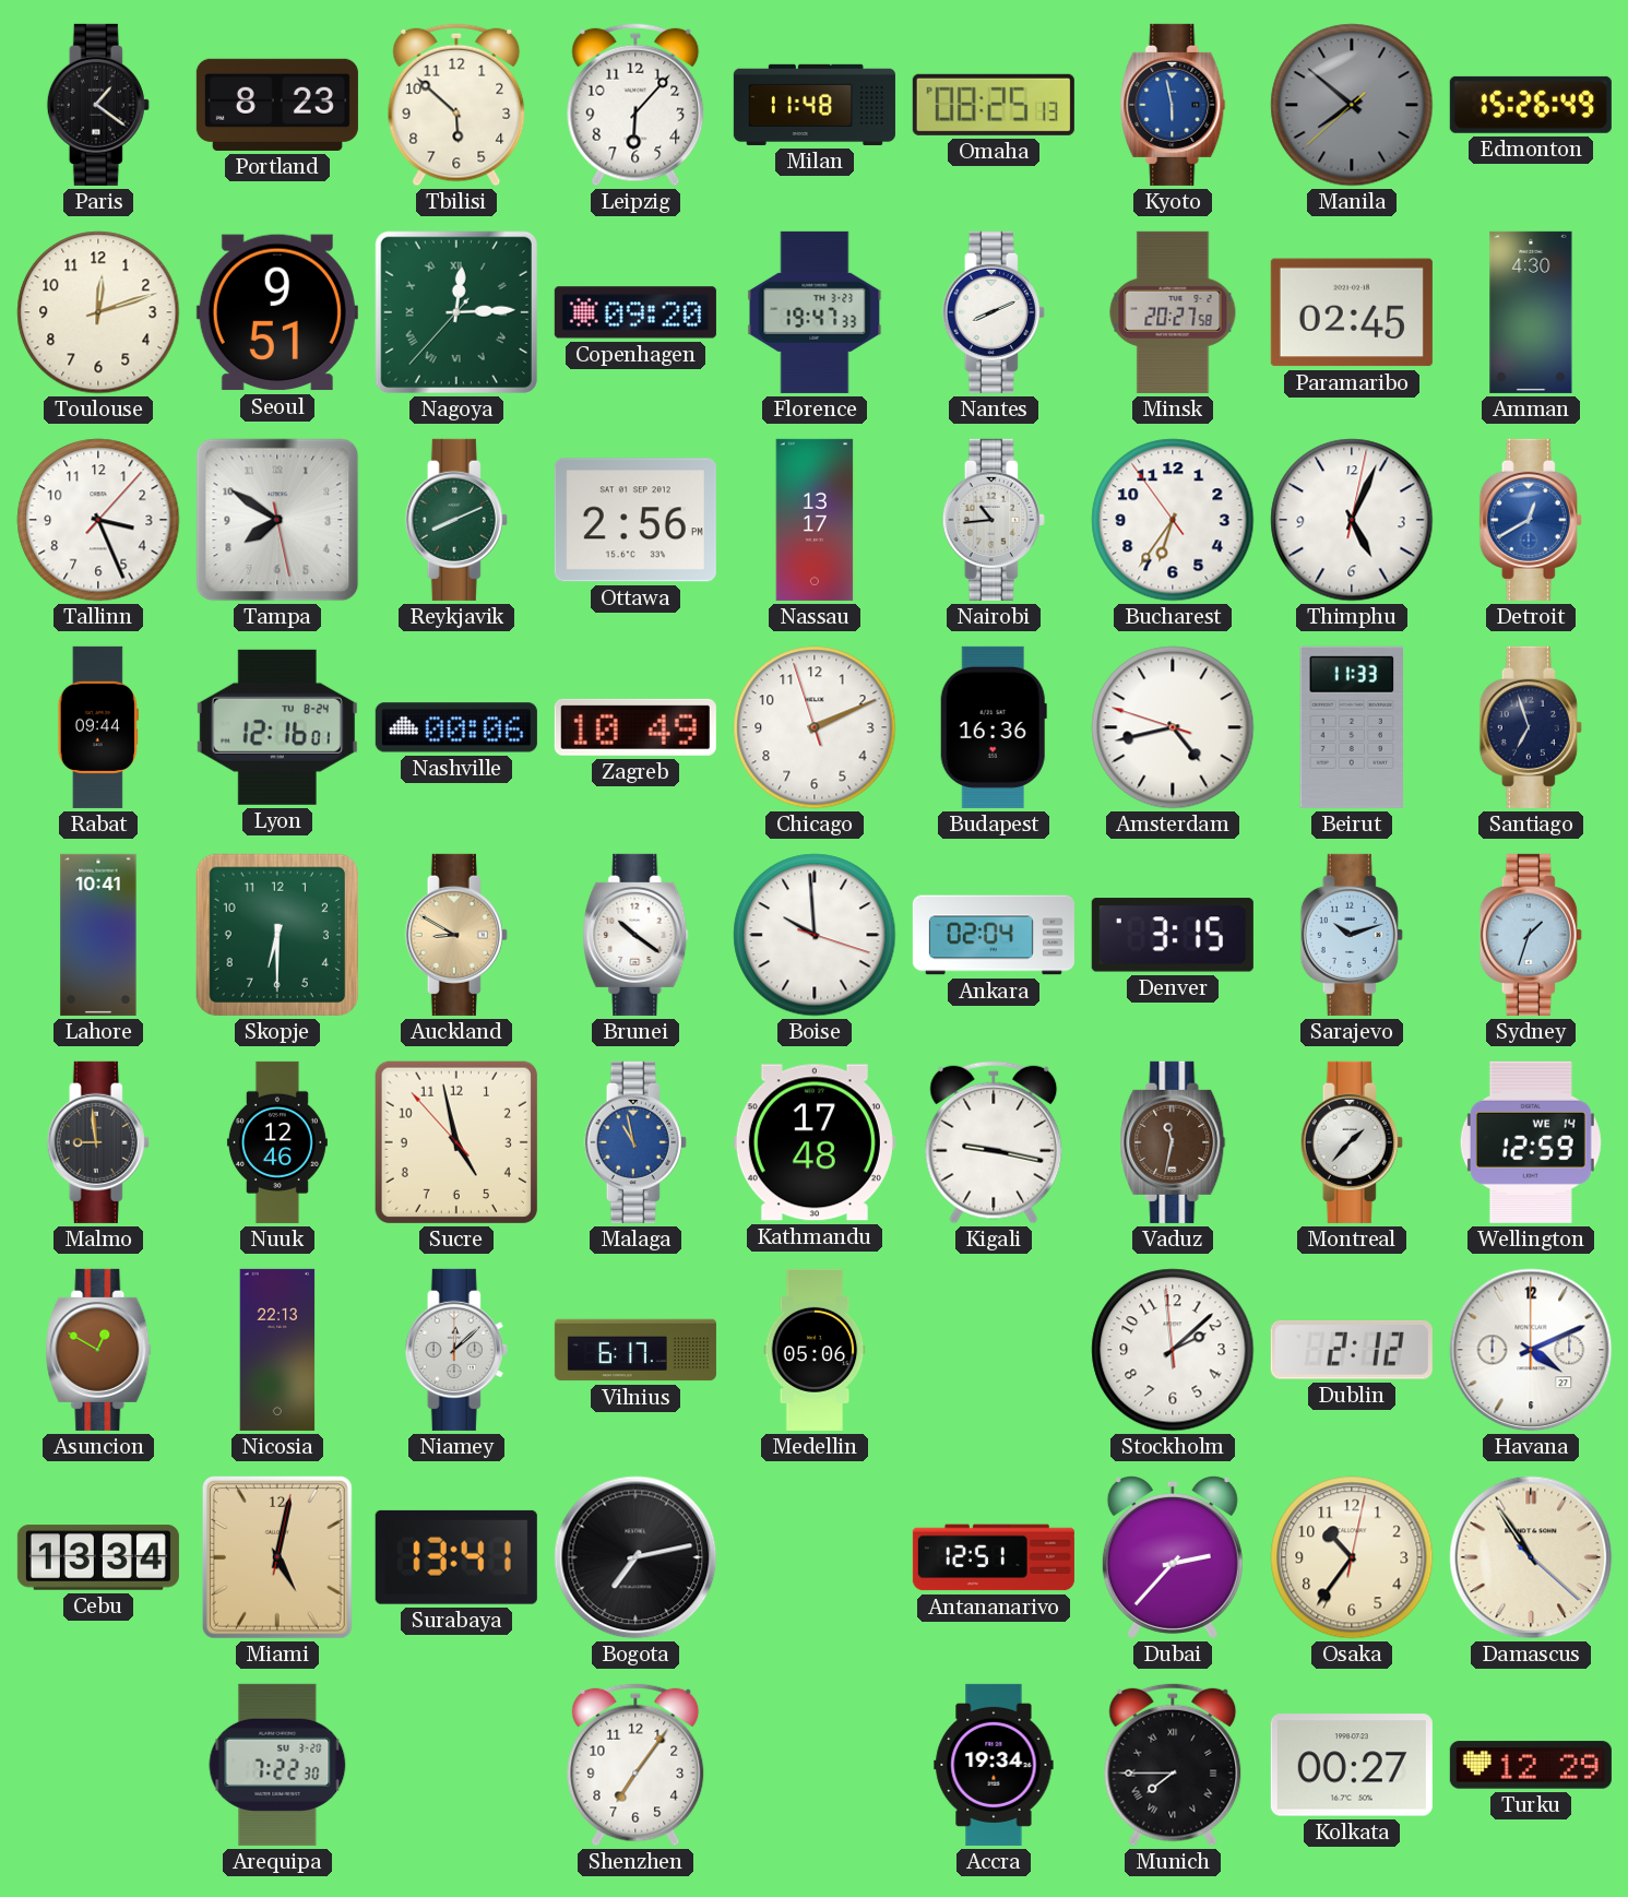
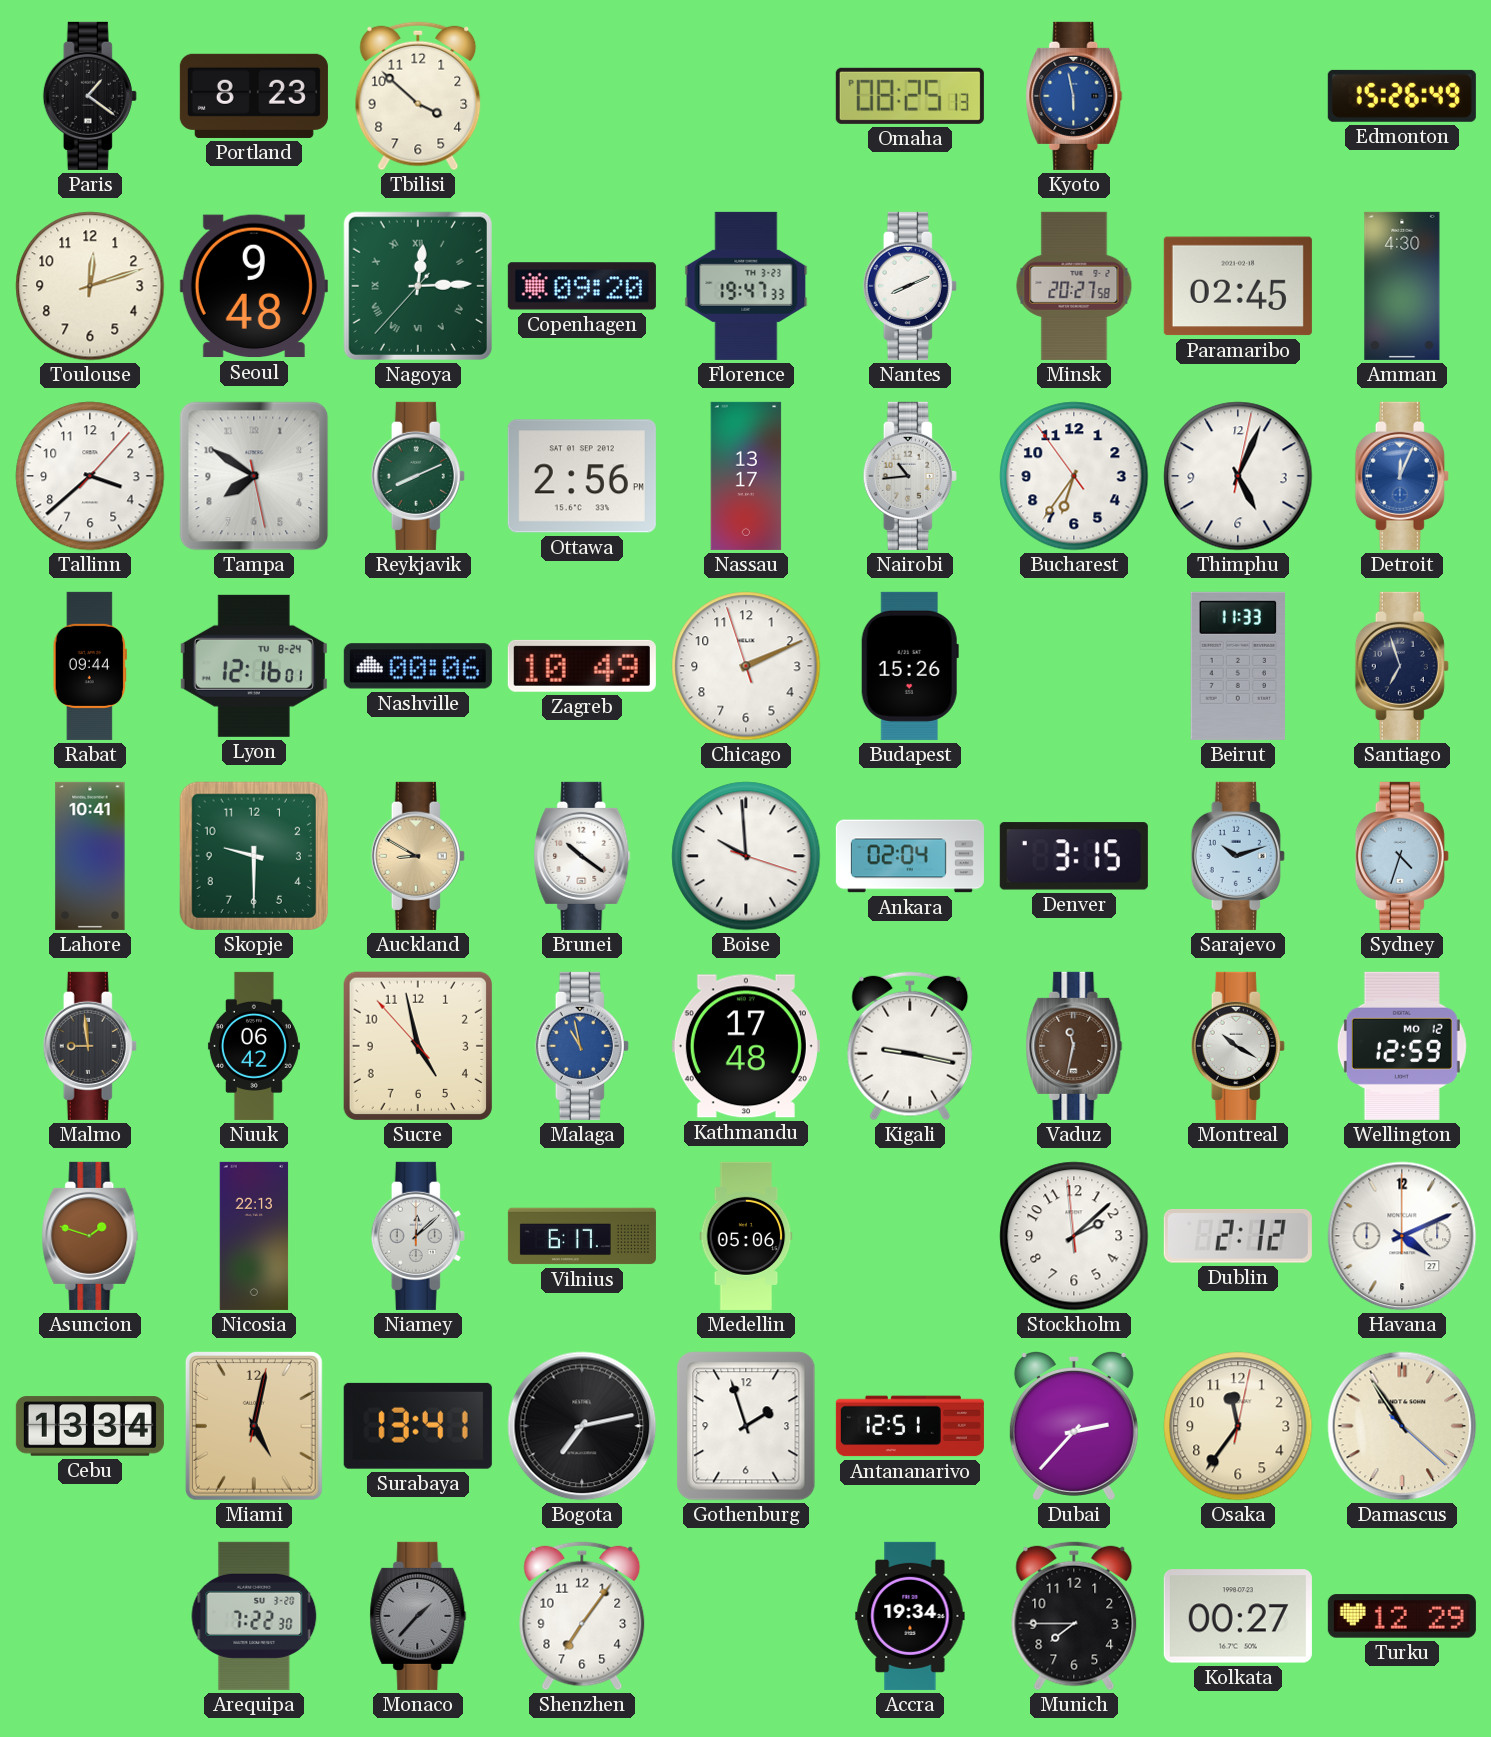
Tbilisi: 5:52 -> 3:52
Leipzig: 6:07 -> none
Milan: 11:48 -> none
Manila: 7:51 -> none
Seoul: 9:51 -> 9:48
Tallinn: 3:26 -> 3:38
Detroit: 12:40 -> 12:04
Budapest: 16:36 -> 15:26
Amsterdam: 4:42 -> none
Skopje: 6:30 -> 9:30
Sydney: 1:33 -> 4:33
Nuuk: 12:46 -> 06:42
Montreal: 1:37 -> 10:20
Wellington date: WE 14 -> MO 12
Asuncion: 12:50 -> 1:48
Gothenburg: none -> 1:57
Osaka: 10:36 -> 11:36
Monaco: none -> 1:37
Munich numerals: Roman -> Arabic
